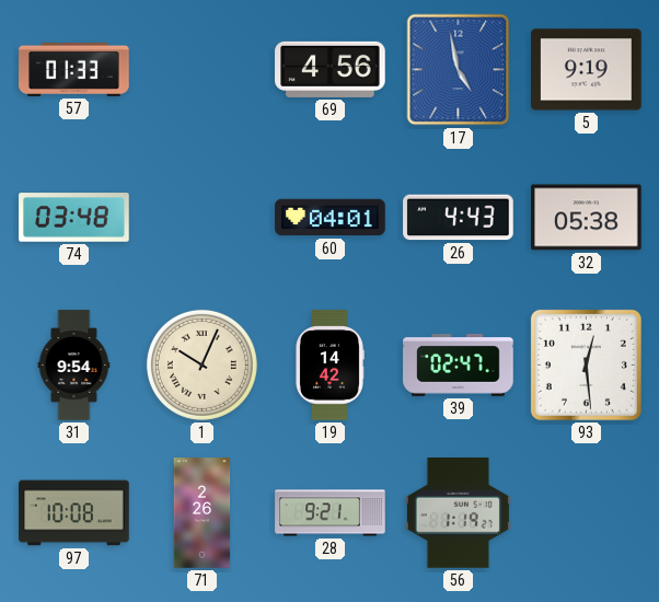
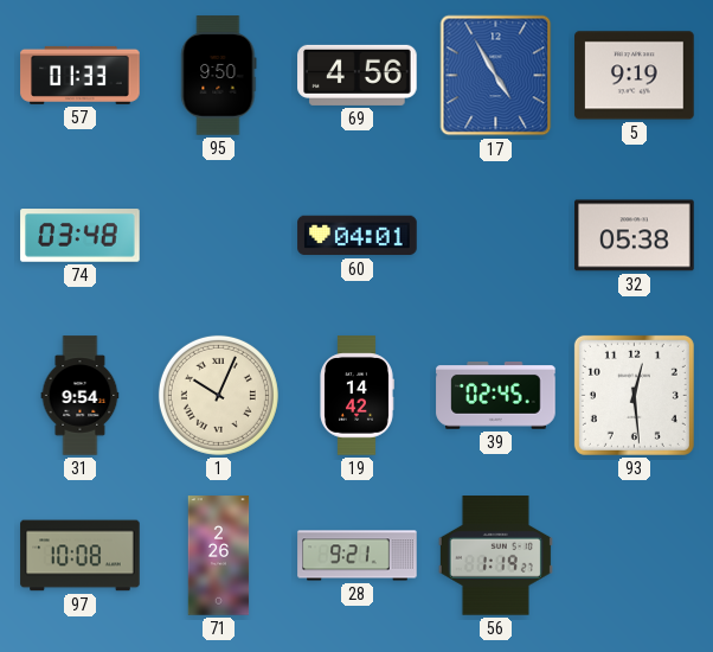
95: none -> 9:50
17: 4:58 -> 4:55
26: 4:43 -> none
39: 02:47 -> 02:45
